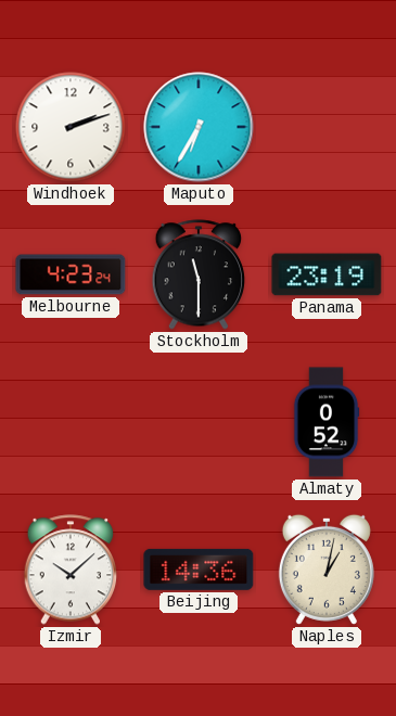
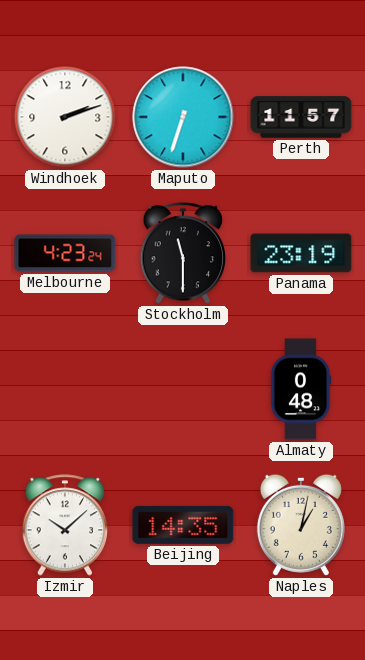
Maputo: 6:35 -> 6:33
Perth: none -> 11:57
Almaty: 0:52 -> 0:48
Beijing: 14:36 -> 14:35
